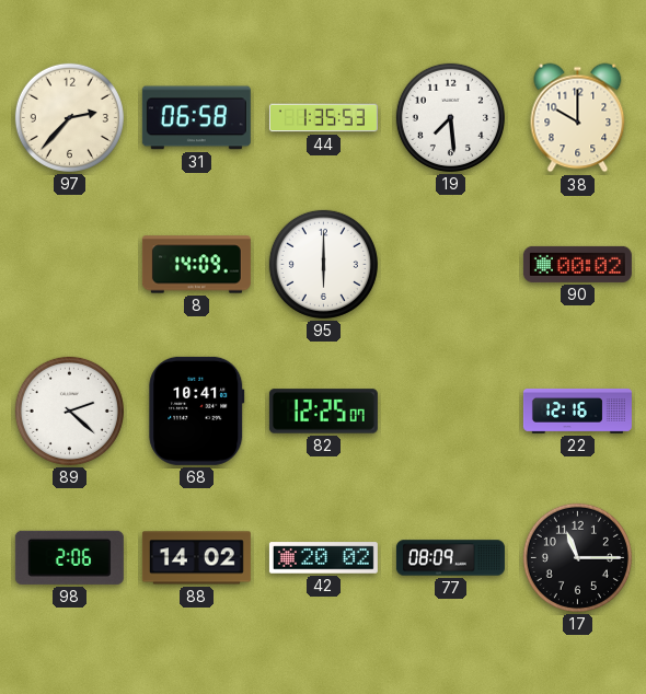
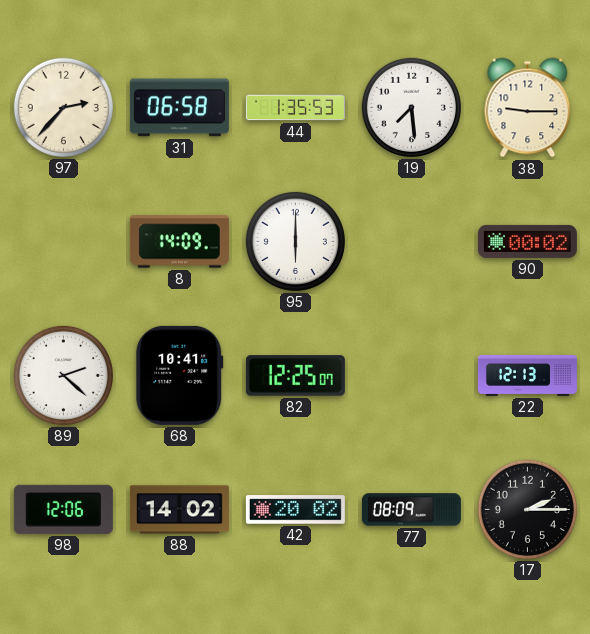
38: 10:00 -> 9:15
22: 12:16 -> 12:13
98: 2:06 -> 12:06
17: 11:15 -> 2:15
